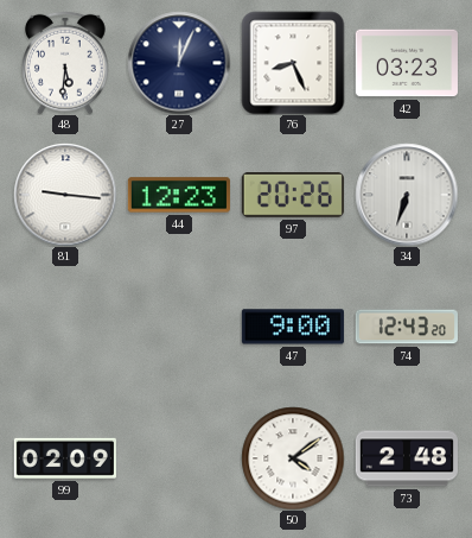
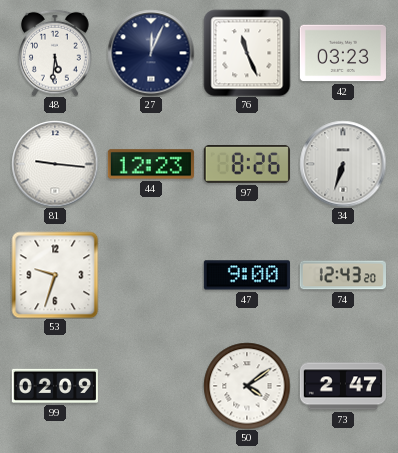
76: 8:26 -> 11:26
97: 20:26 -> 8:26
53: none -> 9:33
73: 2:48 -> 2:47
